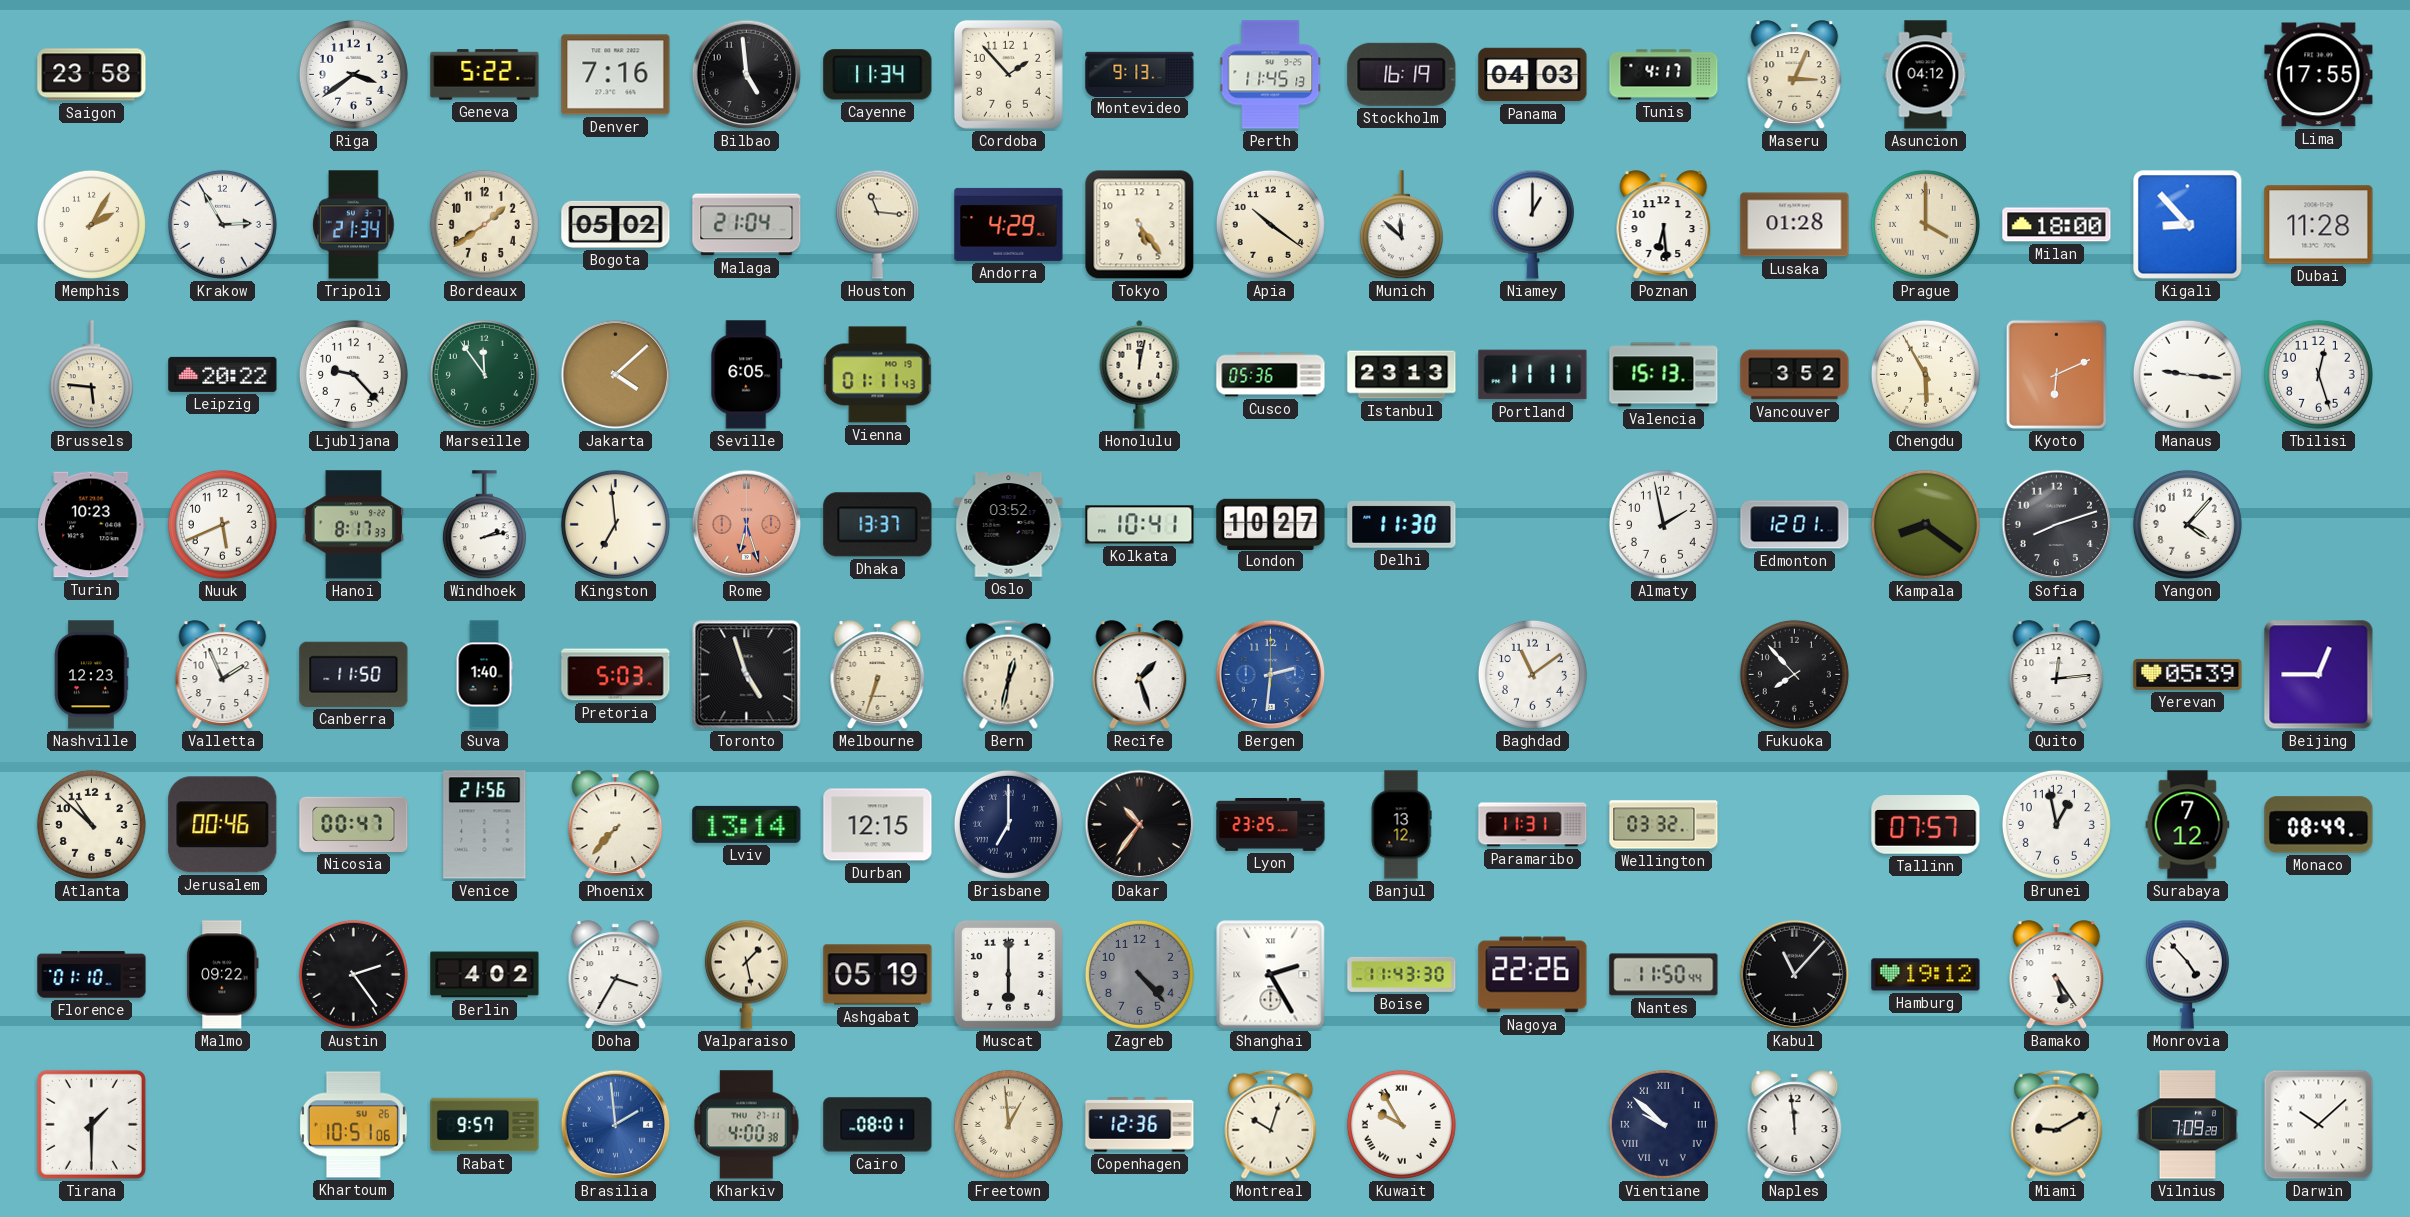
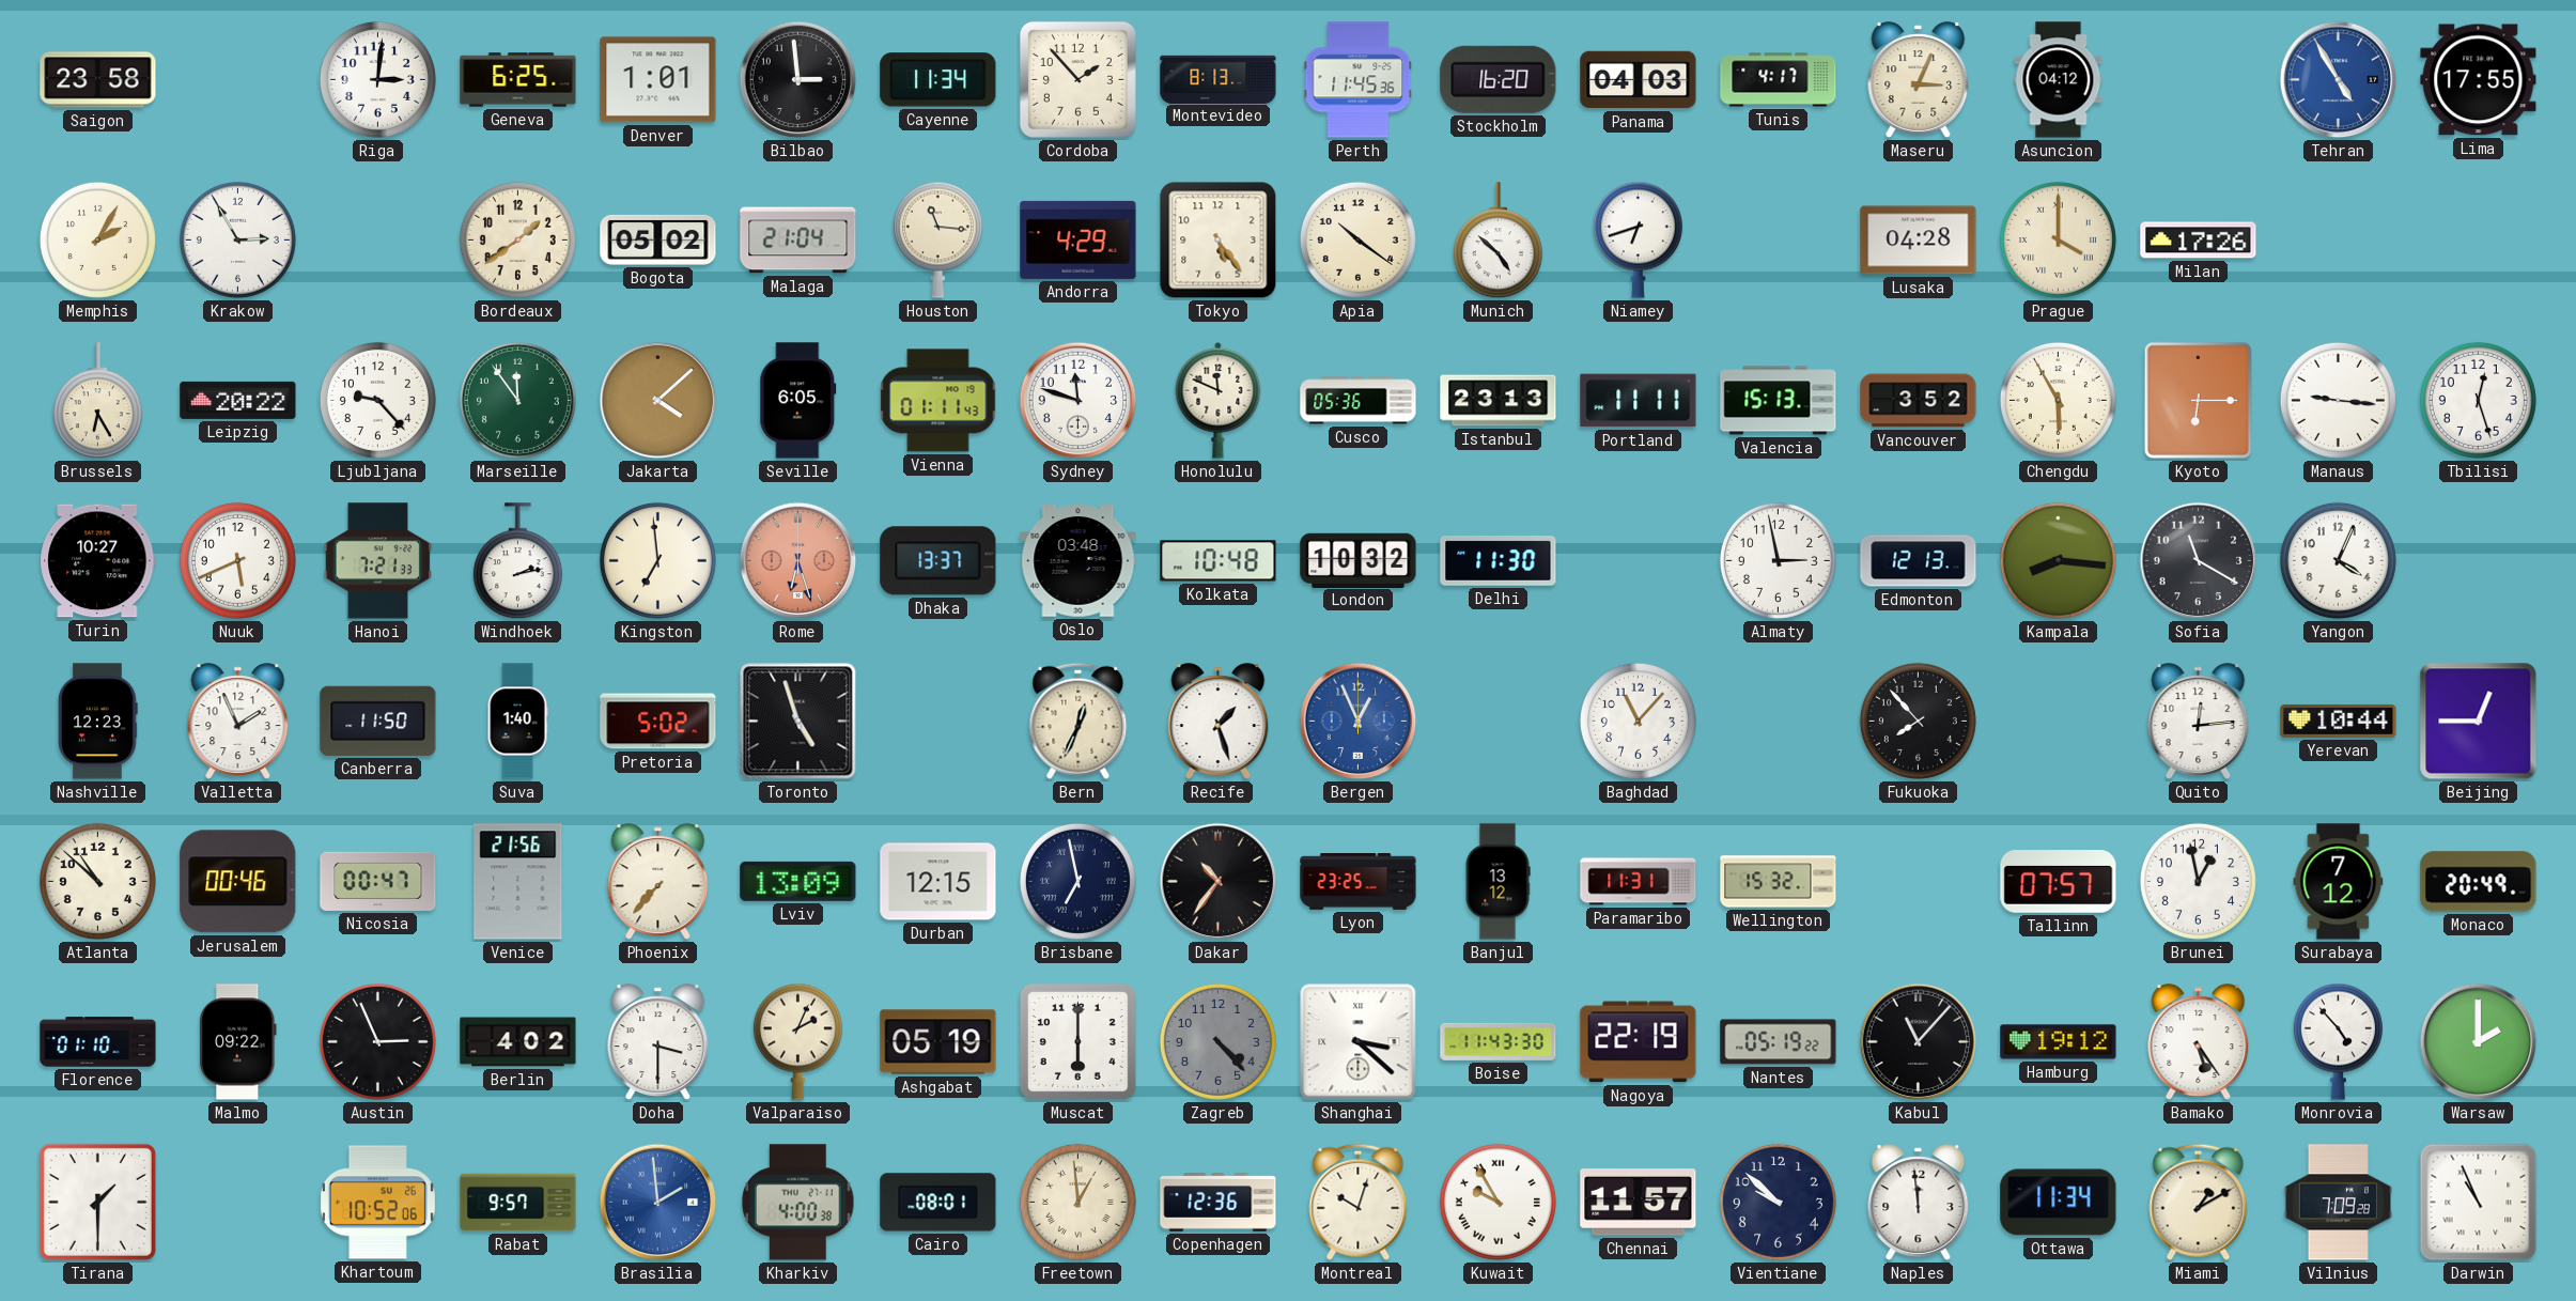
Riga: 3:39 -> 3:01
Geneva: 5:22 -> 6:25
Denver: 7:16 -> 1:01
Bilbao: 4:59 -> 2:59
Montevideo: 9:13 -> 8:13
Perth: 11:45:13 -> 11:45:36
Stockholm: 16:19 -> 16:20
Tehran: none -> 4:55
Tripoli: 21:34 -> none
Munich: 11:52 -> 4:52
Niamey: 1:00 -> 6:42
Poznan: 6:29 -> none
Lusaka: 01:28 -> 04:28
Milan: 18:00 -> 17:26
Kigali: 8:53 -> none
Dubai: 11:28 -> none
Brussels: 5:46 -> 6:25
Sydney: none -> 11:48
Honolulu: 12:02 -> 11:49
Kyoto: 6:11 -> 6:15
Turin: 10:23 -> 10:27
Hanoi: 8:17 -> 7:21
Oslo: 03:52 -> 03:48
Kolkata: 10:41 -> 10:48
London: 10:27 -> 10:32
Almaty: 1:58 -> 2:58
Edmonton: 12:01 -> 12:13
Kampala: 8:21 -> 8:16
Sofia: 8:12 -> 11:20
Yangon: 4:07 -> 4:04
Pretoria: 5:03 -> 5:02
Melbourne: 6:33 -> none
Bern: 12:32 -> 12:34
Bergen: 2:31 -> 12:56
Baghdad: 11:09 -> 11:07
Yerevan: 05:39 -> 10:44
Lviv: 13:14 -> 13:09
Brisbane: 7:00 -> 6:58
Wellington: 03:32 -> 15:32
Monaco: 08:49 -> 20:49
Austin: 2:24 -> 2:56
Doha: 3:35 -> 3:30
Valparaiso: 1:28 -> 2:04
Shanghai: 2:25 -> 3:22
Nagoya: 22:26 -> 22:19
Nantes: 11:50 -> 05:19
Warsaw: none -> 2:00
Khartoum: 10:51 -> 10:52
Chennai: none -> 11:57
Vientiane numerals: Roman -> Arabic
Ottawa: none -> 11:34
Miami: 9:10 -> 1:10
Darwin: 10:08 -> 10:56
